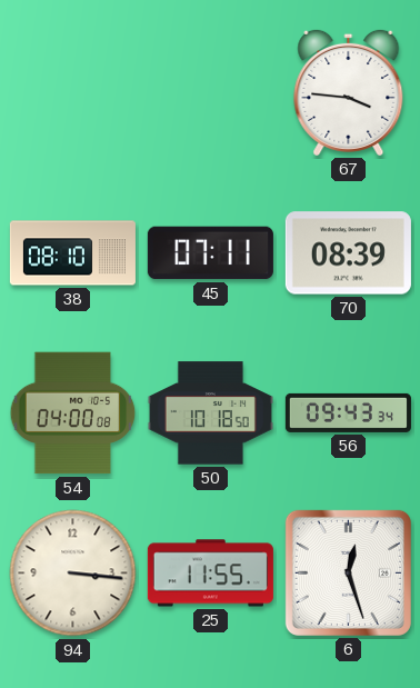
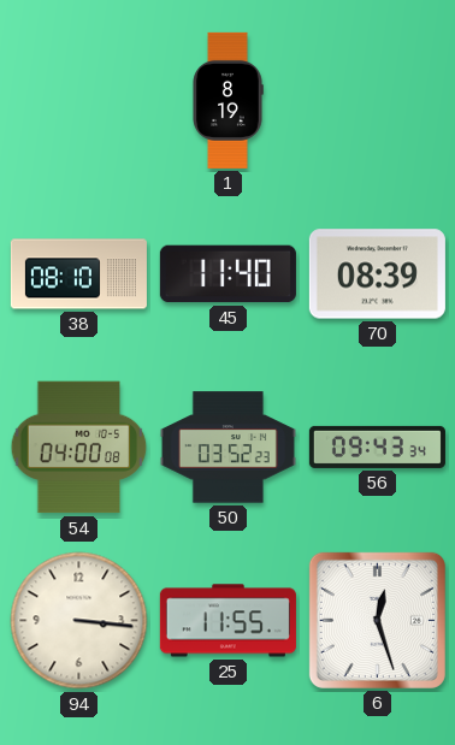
1: none -> 8:19
67: 3:46 -> none
45: 07:11 -> 11:40
50: 10:18 -> 03:52
